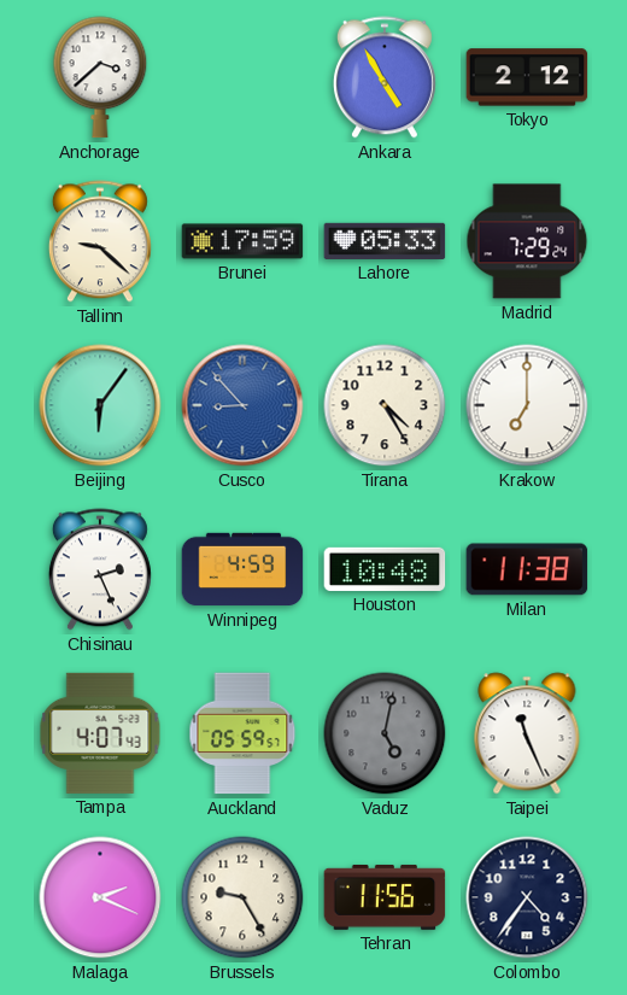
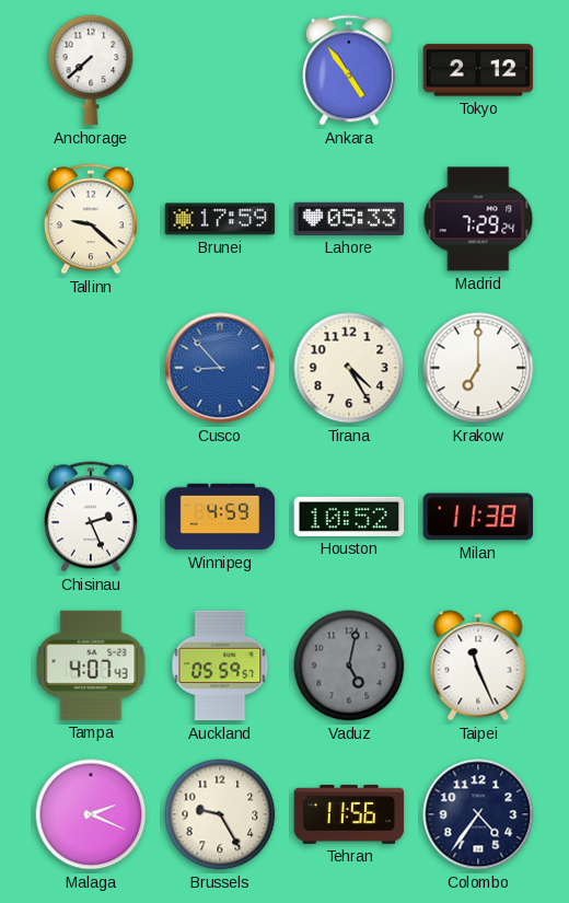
Anchorage: 3:38 -> 7:38
Ankara: 4:55 -> 4:54
Beijing: 6:06 -> none
Houston: 10:48 -> 10:52
